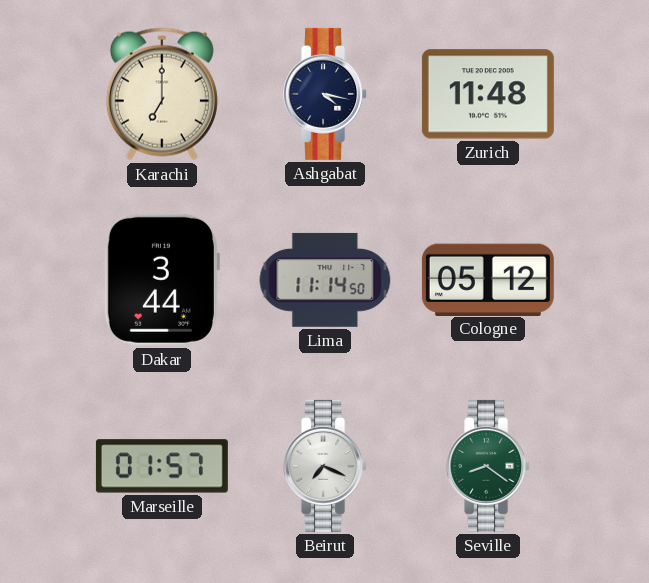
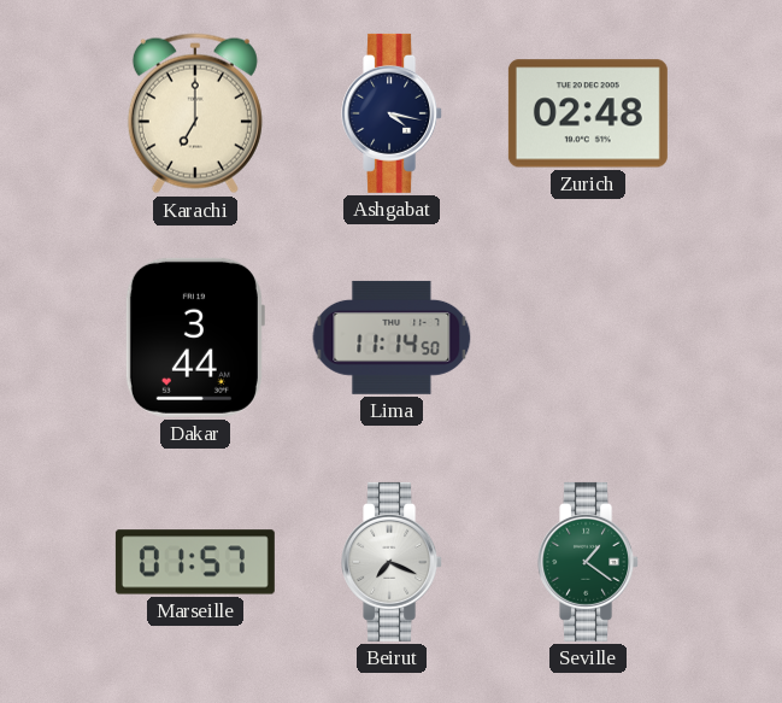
Zurich: 11:48 -> 02:48
Cologne: 05:12 -> none
Seville: 8:21 -> 1:21
